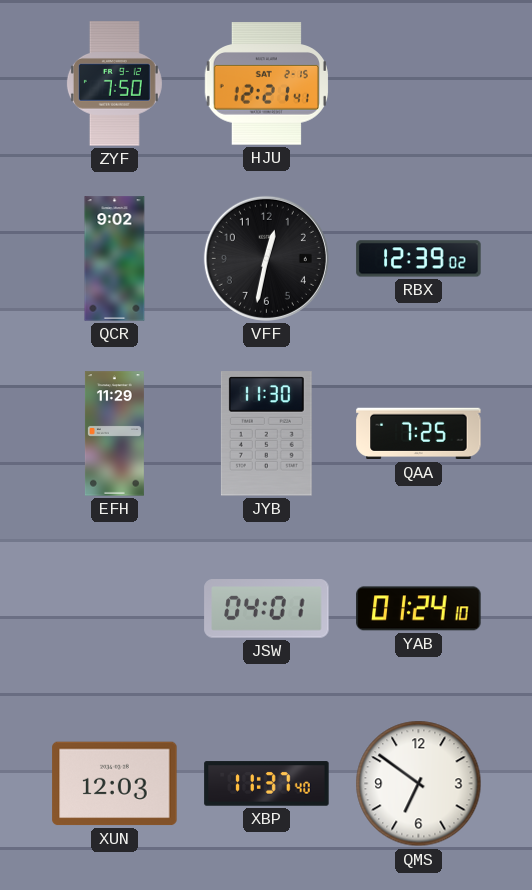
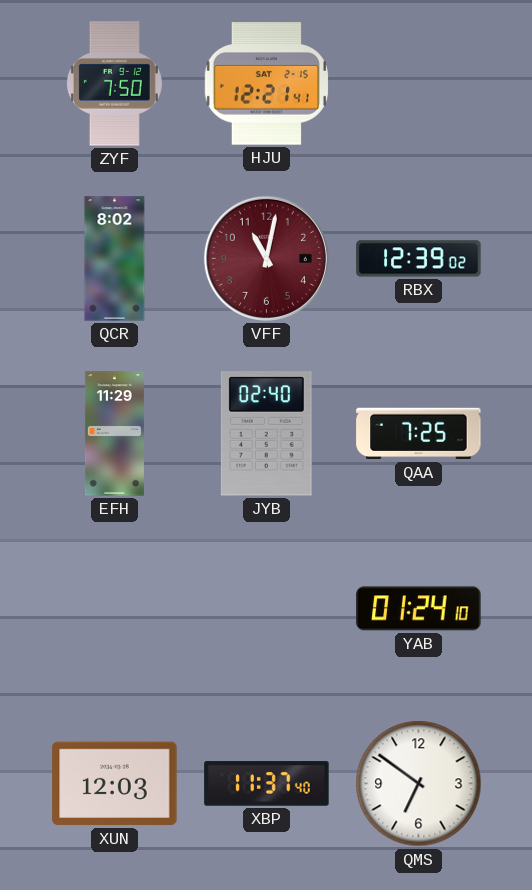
QCR: 9:02 -> 8:02
VFF: 12:32 -> 11:02
VFF dial: black -> burgundy
JYB: 11:30 -> 02:40
JSW: 04:01 -> none
